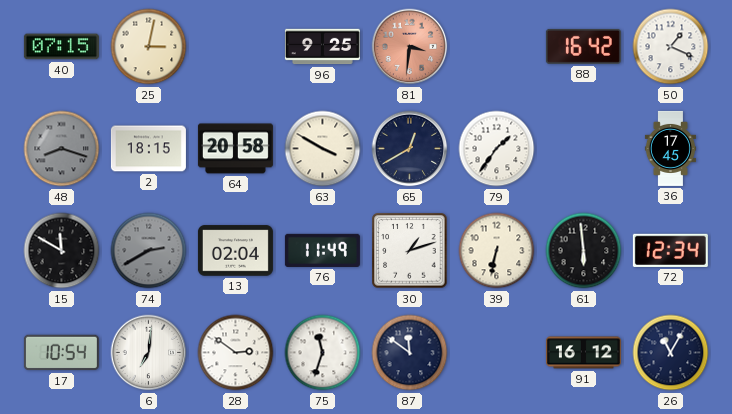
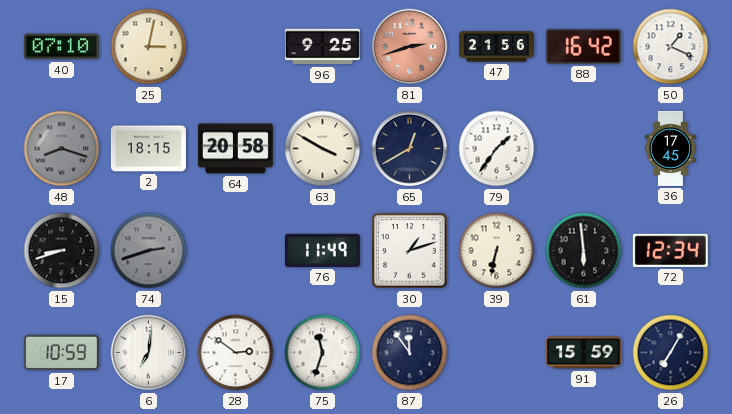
40: 07:15 -> 07:10
81: 3:31 -> 2:42
47: none -> 21:56
15: 11:50 -> 8:42
74: 2:40 -> 2:42
13: 02:04 -> none
17: 10:54 -> 10:59
87: 11:51 -> 11:54
91: 16:12 -> 15:59
26: 11:05 -> 7:05
